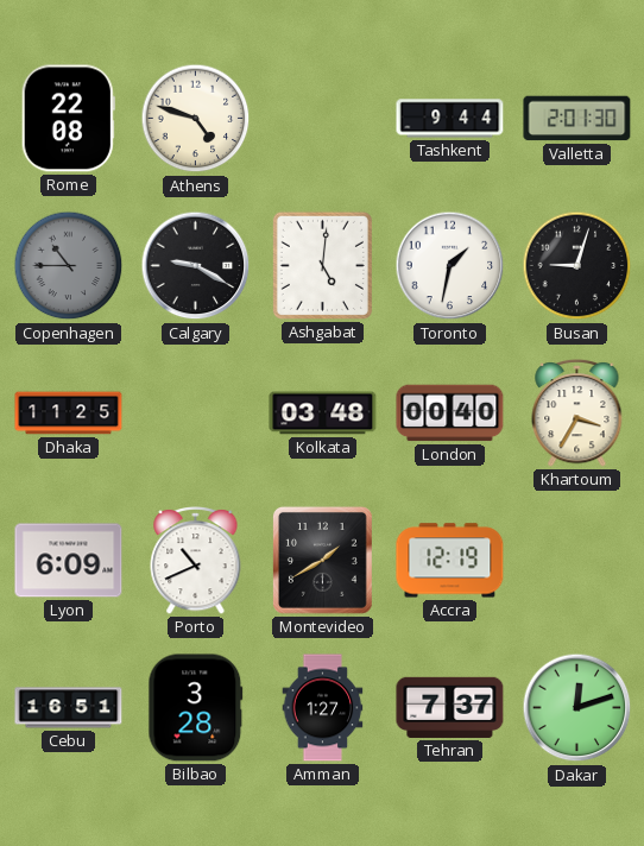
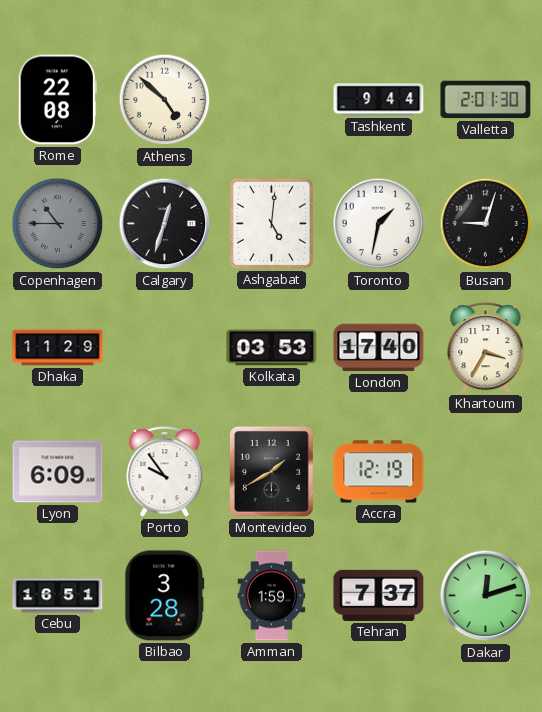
Athens: 4:48 -> 4:52
Calgary: 9:20 -> 12:33
Dhaka: 11:25 -> 11:29
Kolkata: 03:48 -> 03:53
London: 00:40 -> 17:40
Porto: 10:41 -> 9:54
Amman: 1:27 -> 1:59
